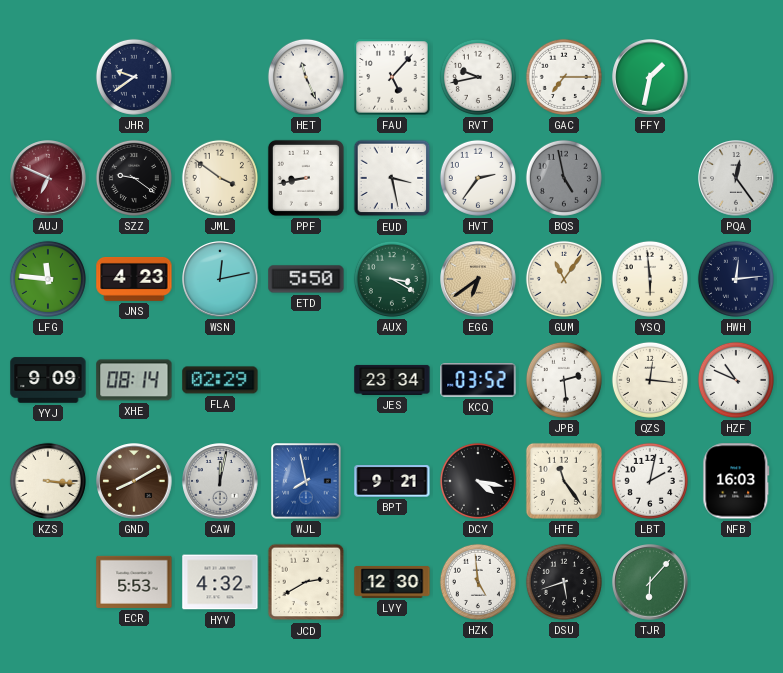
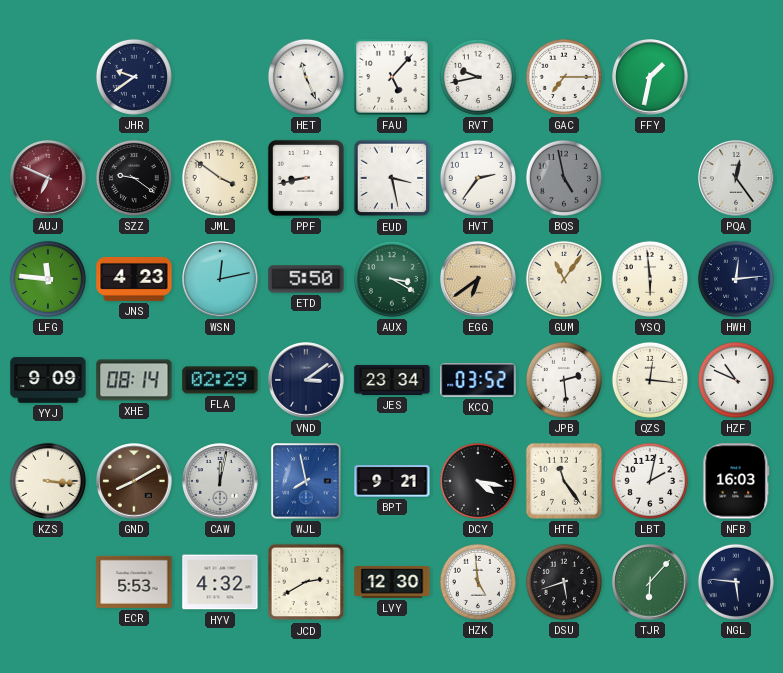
VND: none -> 3:09
NGL: none -> 5:46
